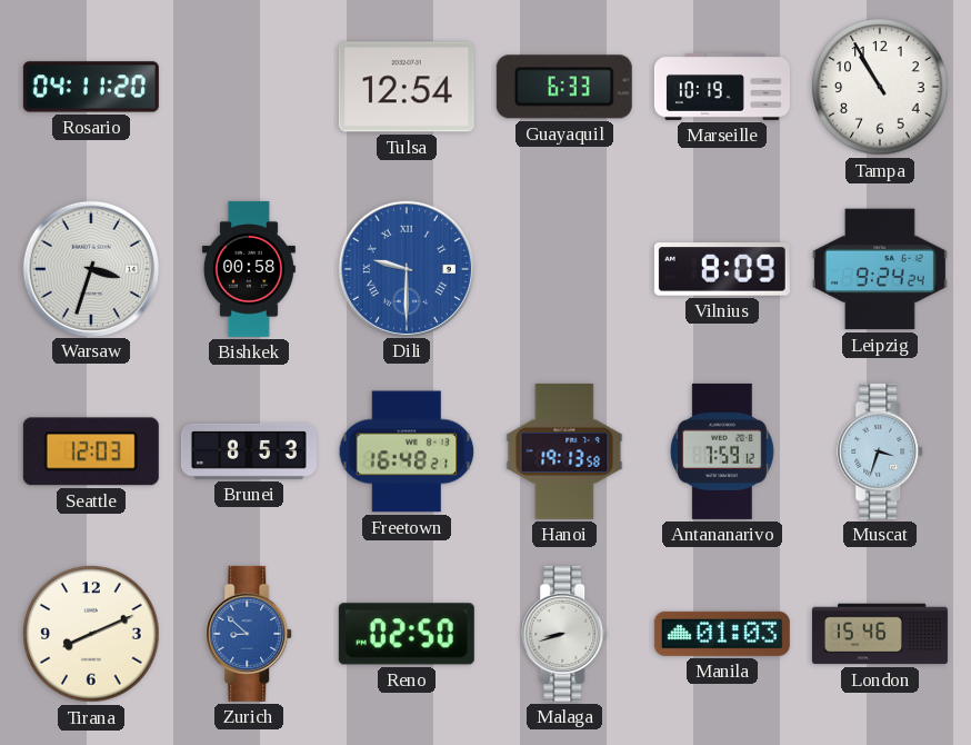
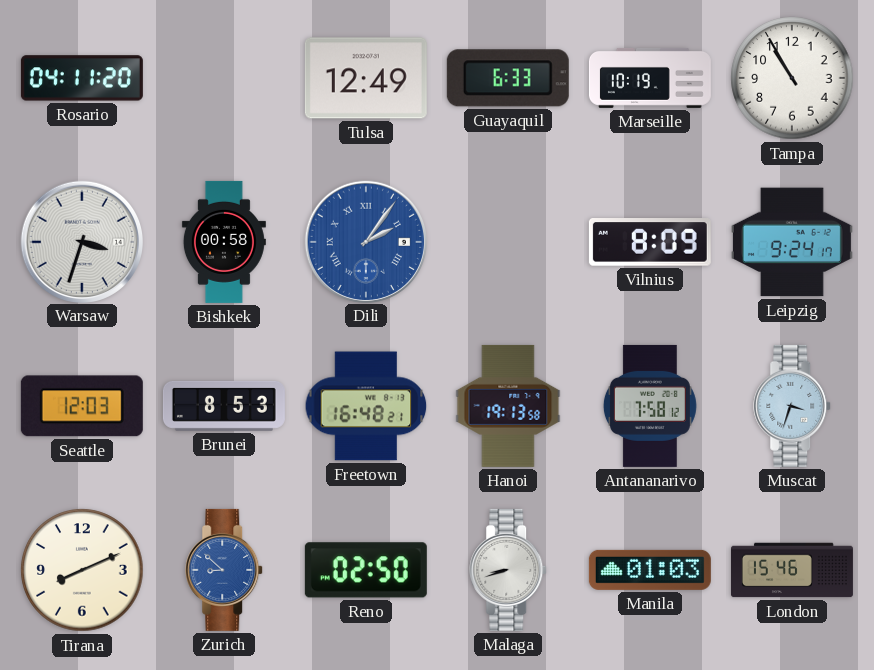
Tulsa: 12:54 -> 12:49
Dili: 9:30 -> 2:06
Leipzig: 9:24:24 -> 9:24:17
Antananarivo: 7:59 -> 7:58
